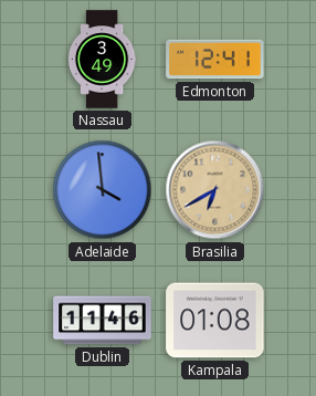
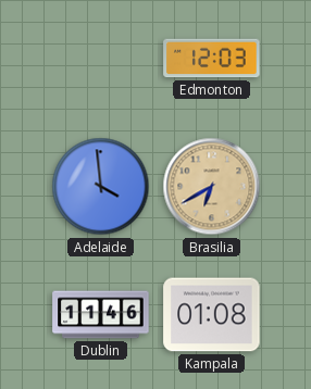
Nassau: 3:49 -> none
Edmonton: 12:41 -> 12:03
